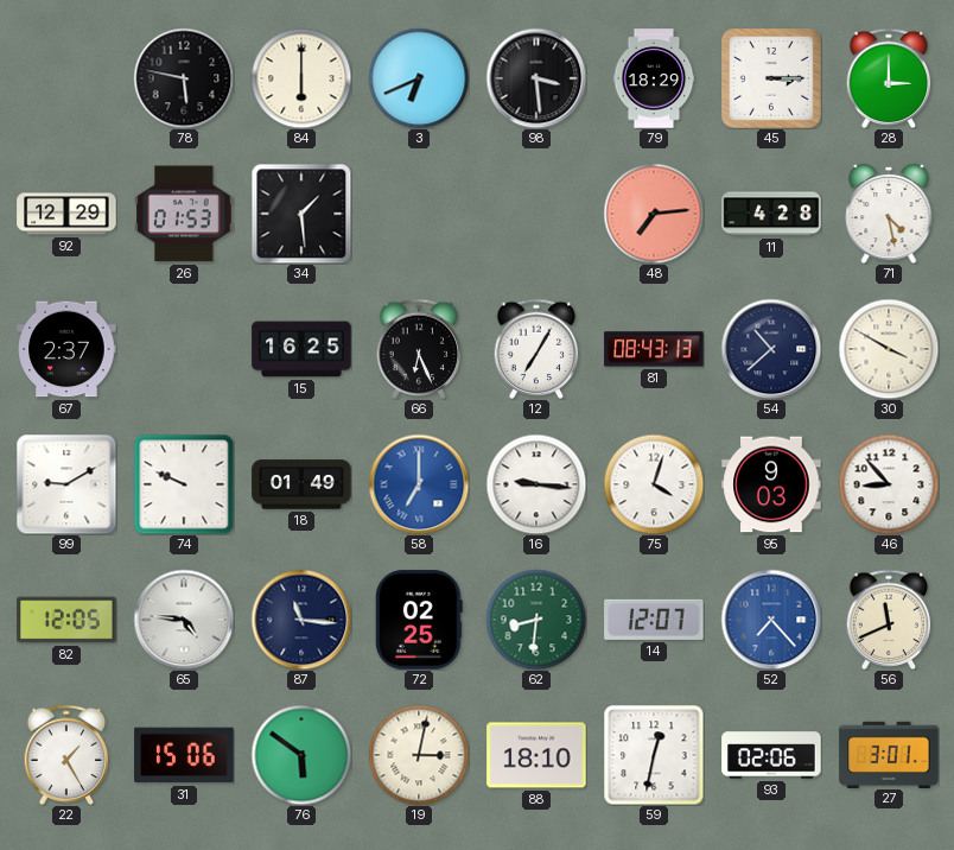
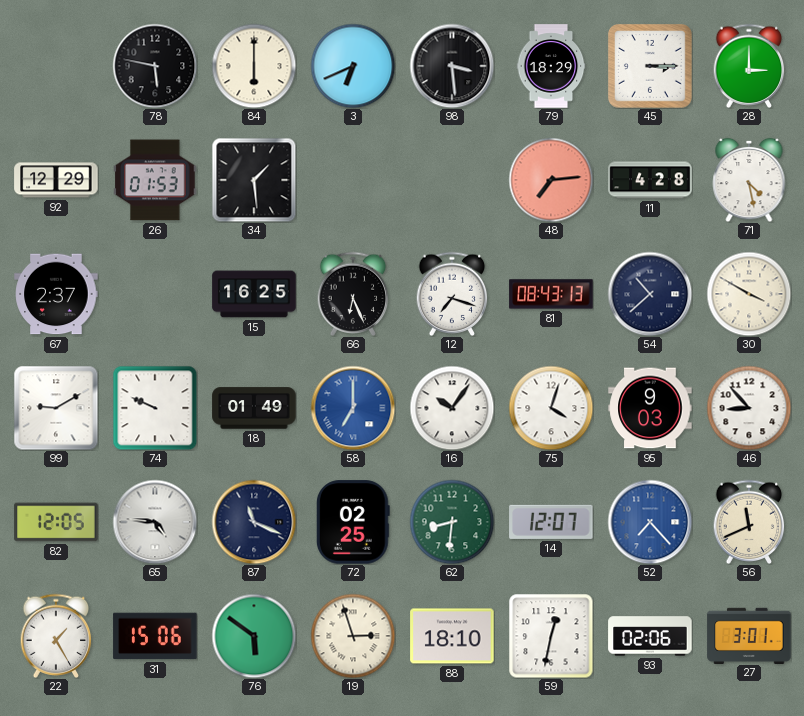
12: 7:05 -> 7:18
16: 9:16 -> 10:06
87: 11:16 -> 11:19
19: 3:02 -> 2:57
